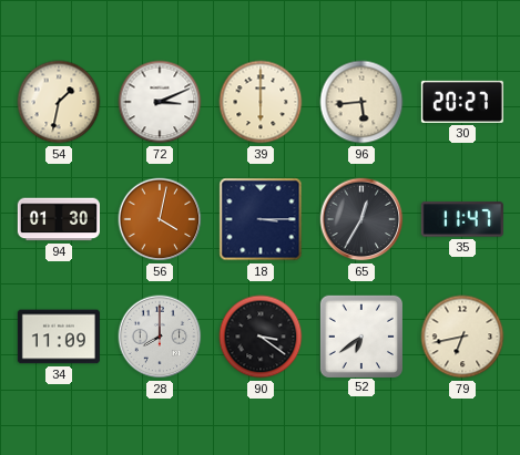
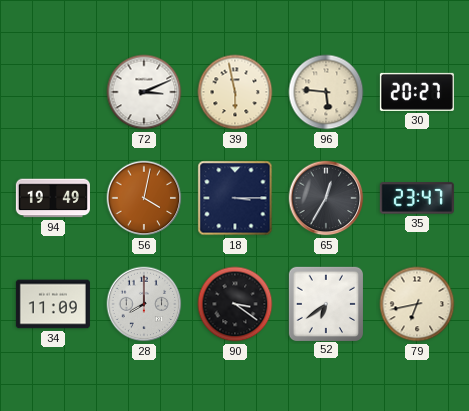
54: 1:32 -> none
39: 6:00 -> 5:58
96: 5:44 -> 5:46
94: 01:30 -> 19:49
35: 11:47 -> 23:47
